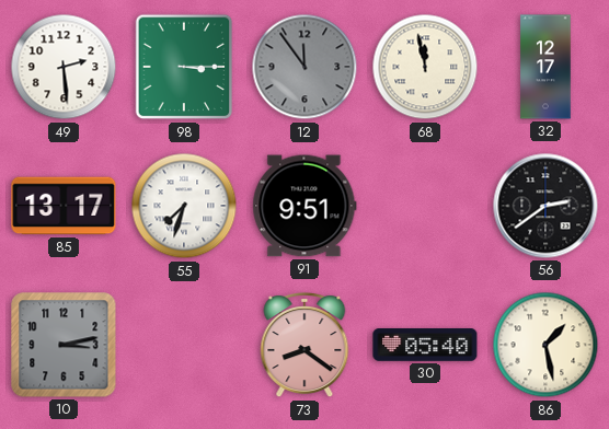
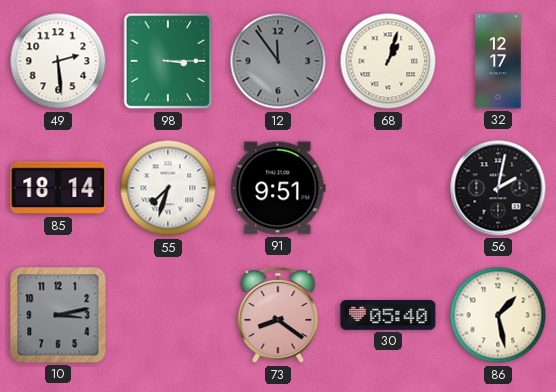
68: 11:58 -> 1:03
85: 13:17 -> 18:14
56: 2:39 -> 2:02
